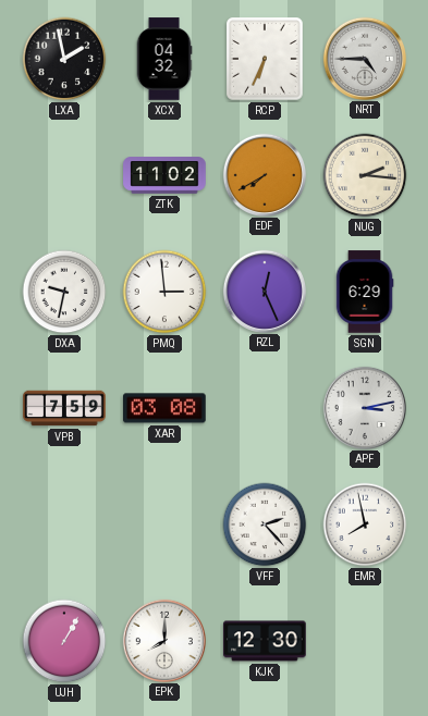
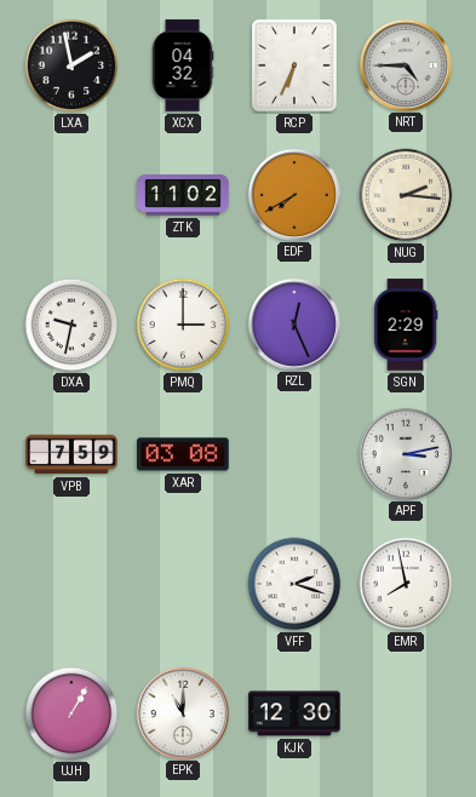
PMQ: 2:59 -> 3:00
SGN: 6:29 -> 2:29
VFF: 2:23 -> 2:18
EPK: 8:00 -> 11:00
